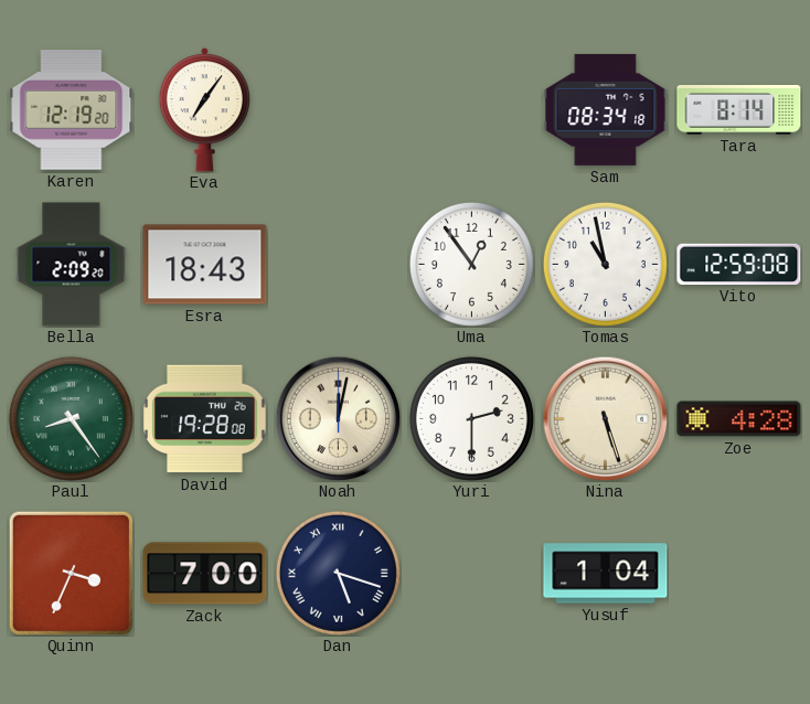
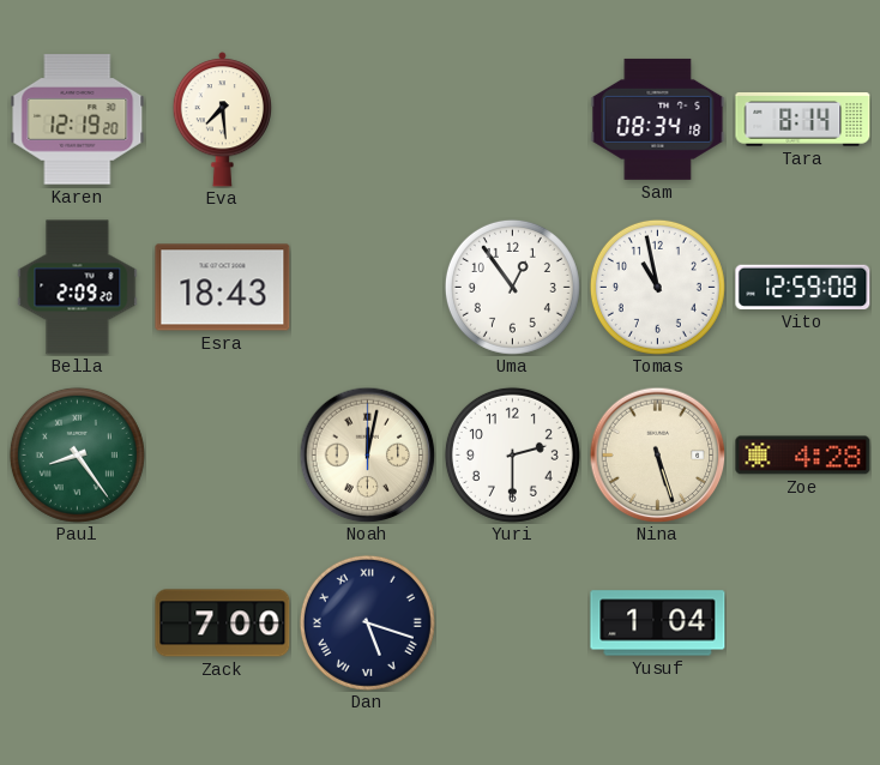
Eva: 7:06 -> 7:29
David: 19:28 -> none
Quinn: 3:34 -> none
